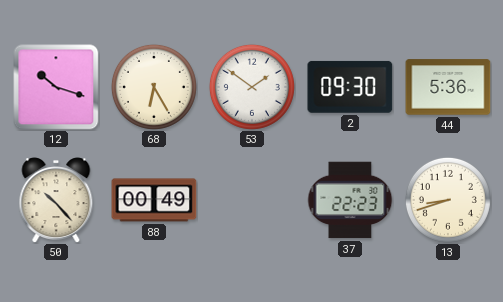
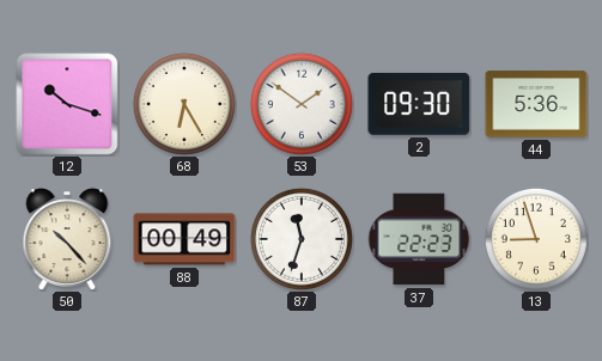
87: none -> 11:33
13: 8:42 -> 8:57
